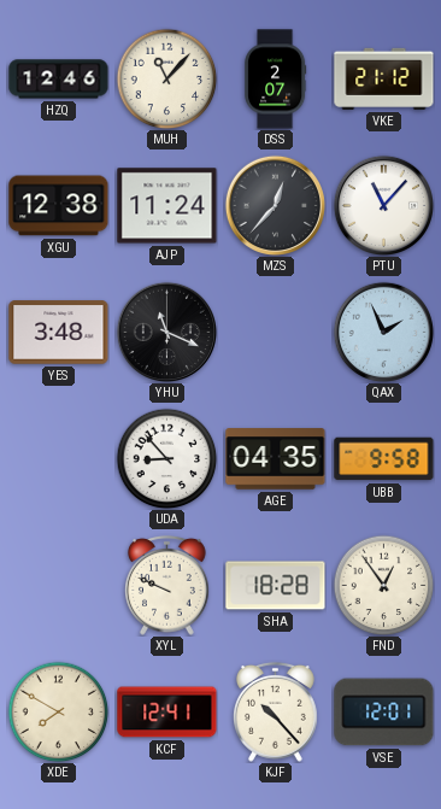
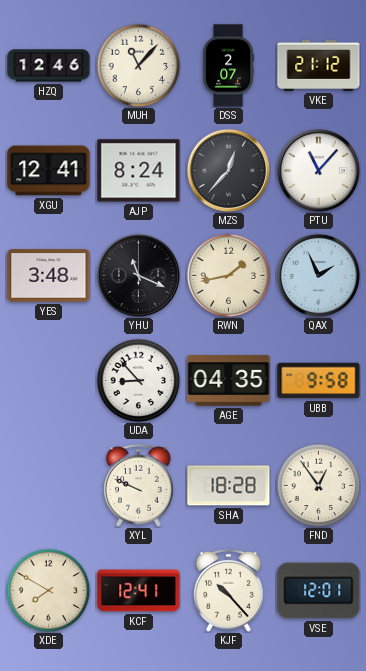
XGU: 12:38 -> 12:41
AJP: 11:24 -> 8:24
RWN: none -> 1:43
